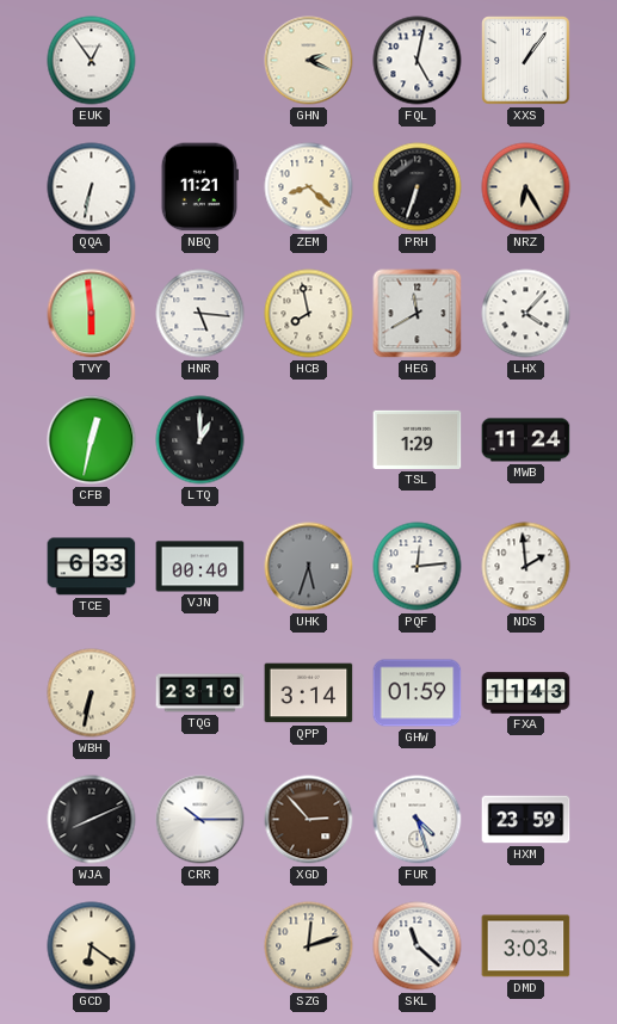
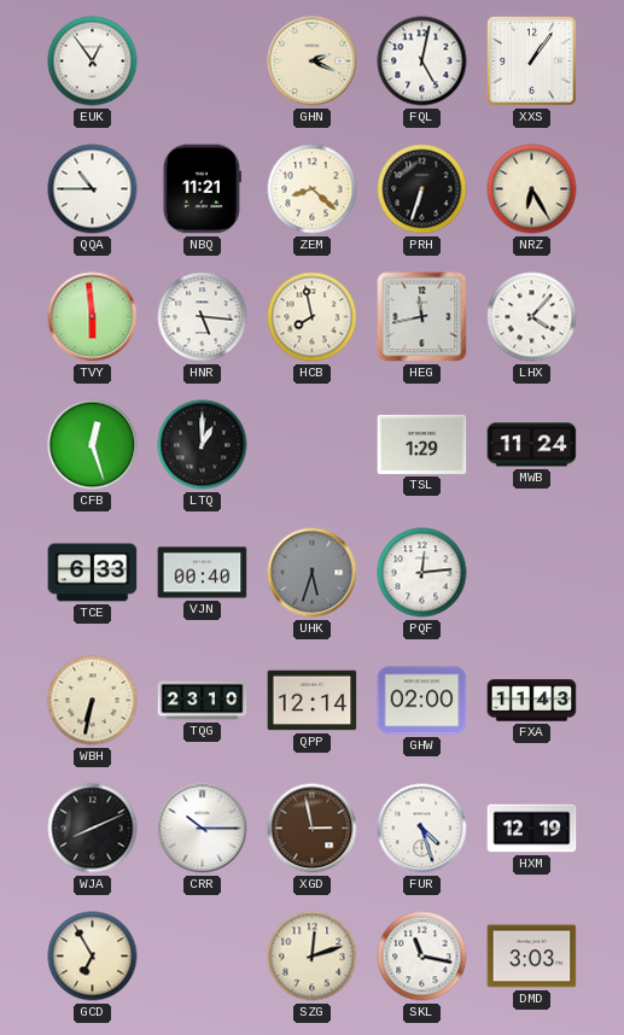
QQA: 6:32 -> 10:45
HEG: 11:40 -> 11:43
CFB: 12:32 -> 12:27
NDS: 1:59 -> none
QPP: 3:14 -> 12:14
GHW: 01:59 -> 02:00
XGD: 2:53 -> 2:58
HXM: 23:59 -> 12:19
GCD: 6:21 -> 6:55
SKL: 11:22 -> 11:17
